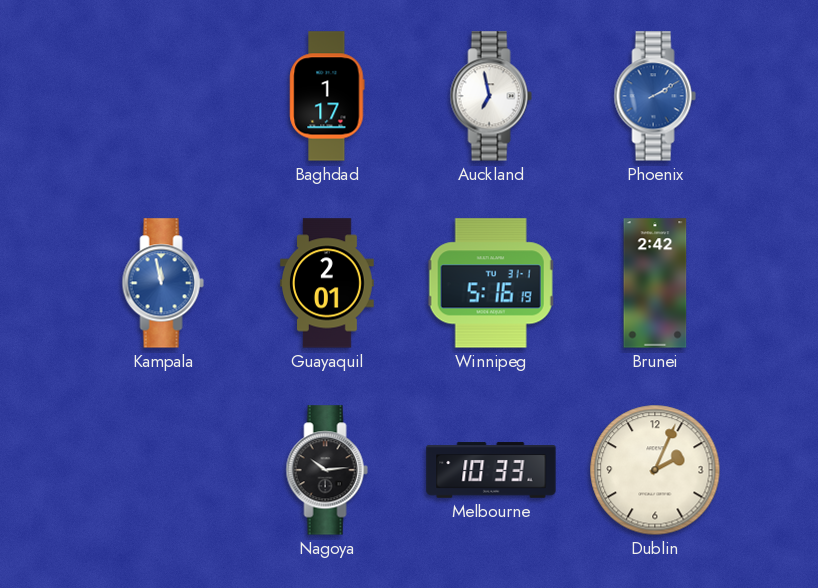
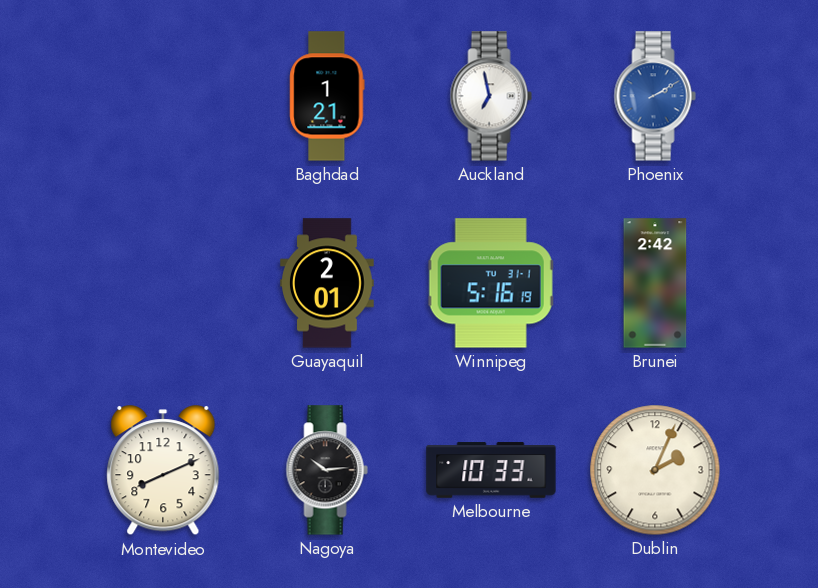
Baghdad: 1:17 -> 1:21
Kampala: 11:58 -> none
Montevideo: none -> 8:11
